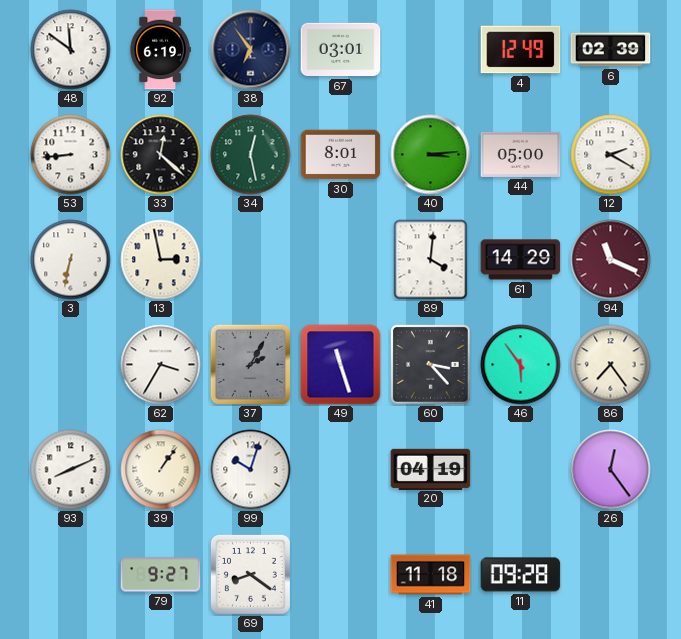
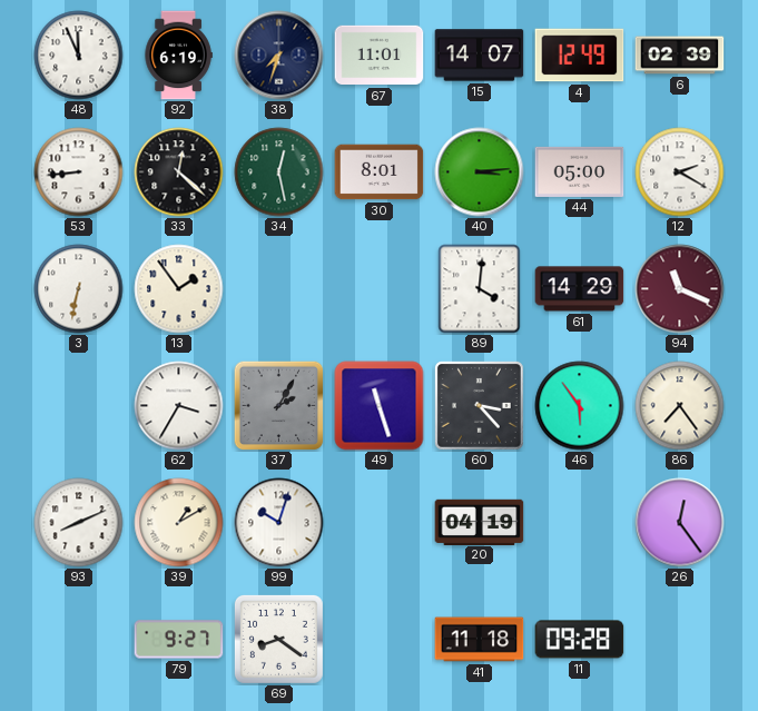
48: 11:51 -> 11:56
38: 6:54 -> 7:33
67: 03:01 -> 11:01
15: none -> 14:07
13: 2:58 -> 1:54
39: 1:06 -> 1:10
